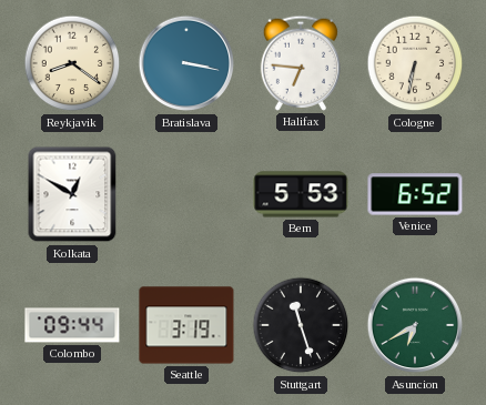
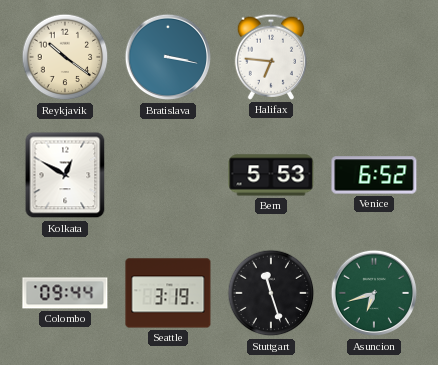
Reykjavik: 8:21 -> 10:21
Cologne: 6:32 -> none
Asuncion: 6:40 -> 6:42
